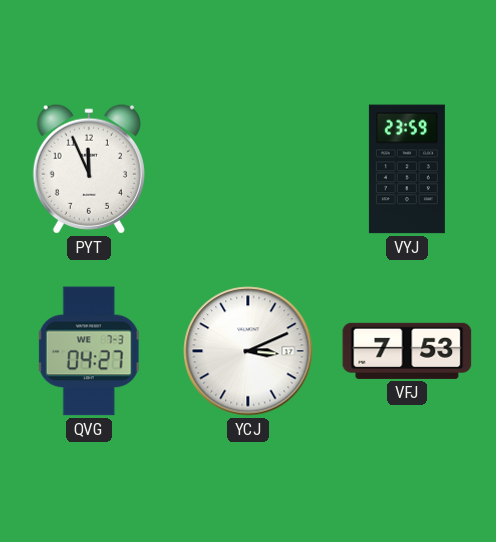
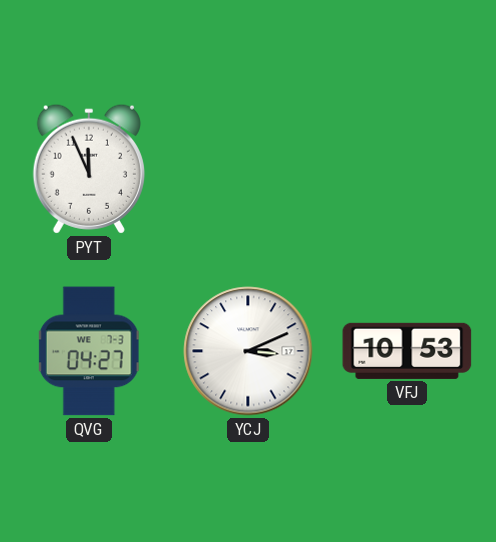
VYJ: 23:59 -> none
VFJ: 7:53 -> 10:53
